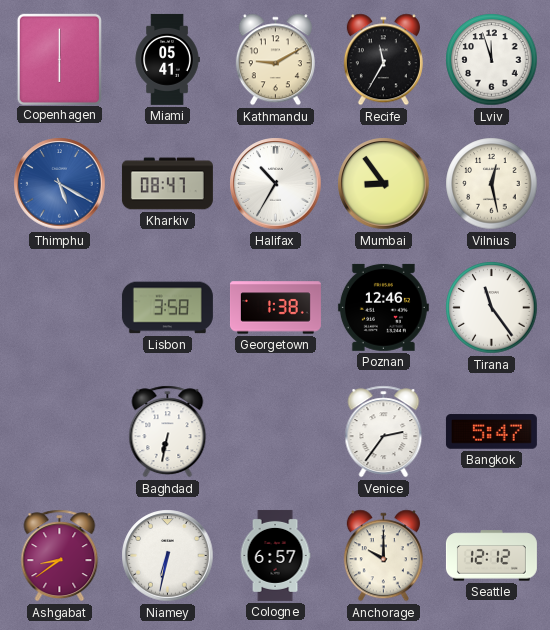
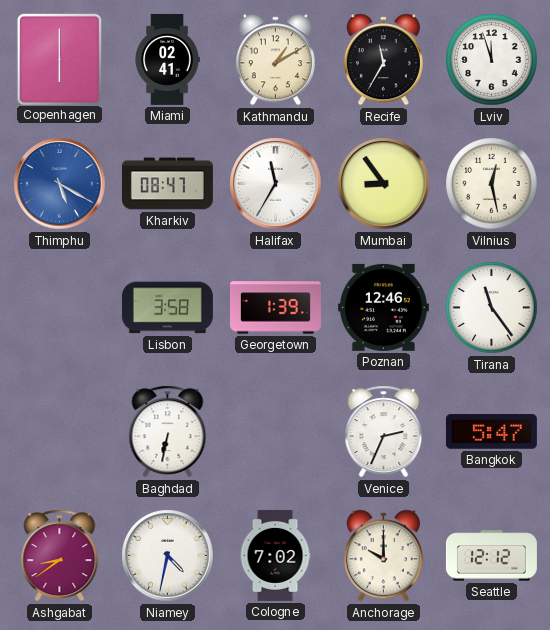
Miami: 05:41 -> 02:41
Kathmandu: 9:10 -> 1:10
Halifax: 10:35 -> 11:35
Georgetown: 1:38 -> 1:39
Venice: 2:36 -> 2:34
Niamey: 6:32 -> 4:32
Cologne: 6:57 -> 7:02
